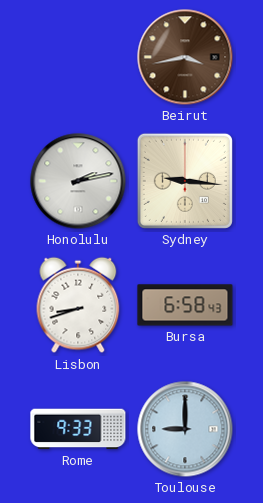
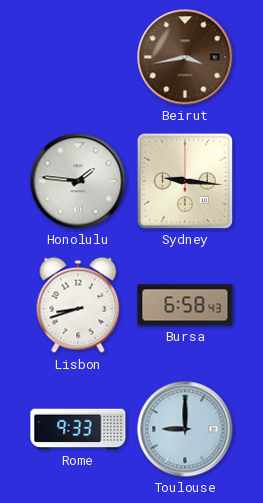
Honolulu: 2:13 -> 1:46
